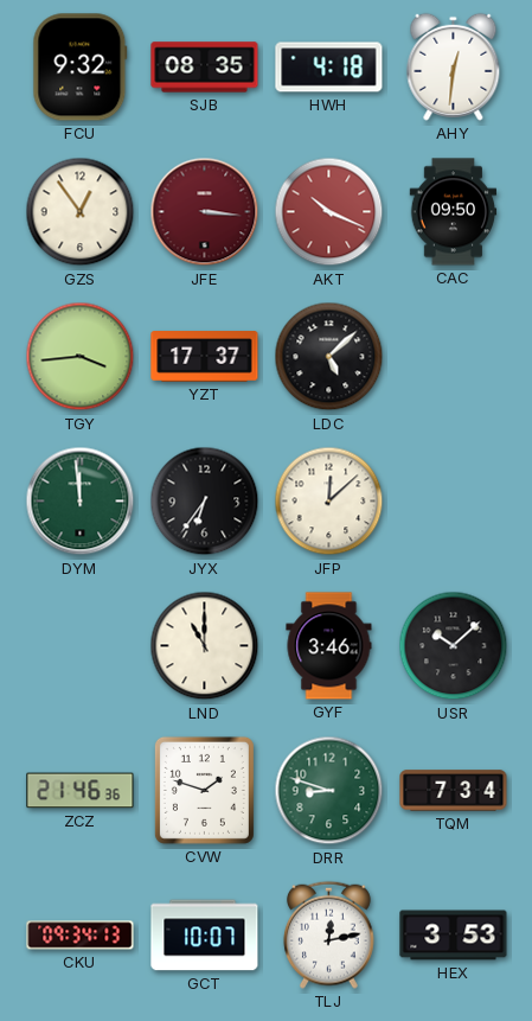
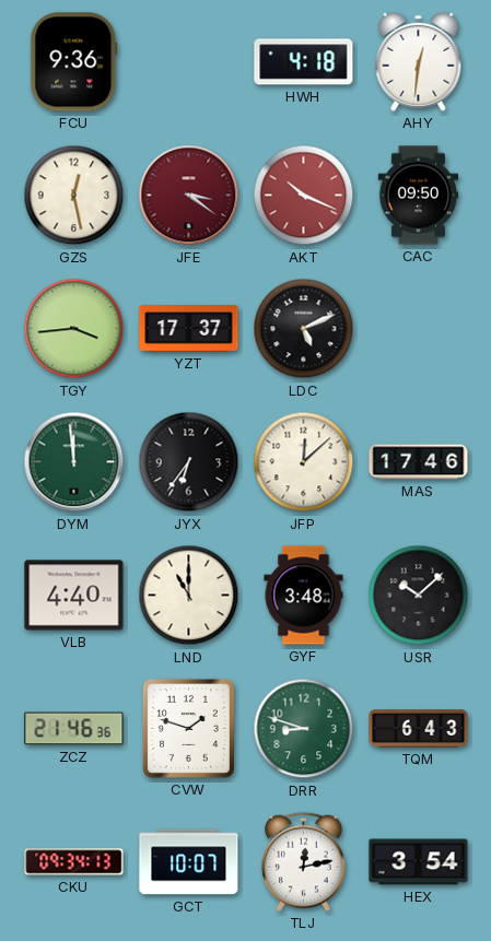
FCU: 9:32 -> 9:36
SJB: 08:35 -> none
GZS: 12:54 -> 12:28
JFE: 3:16 -> 3:21
LDC: 5:08 -> 5:11
MAS: none -> 17:46
VLB: none -> 4:40
GYF: 3:46 -> 3:48
TQM: 7:34 -> 6:43
HEX: 3:53 -> 3:54
